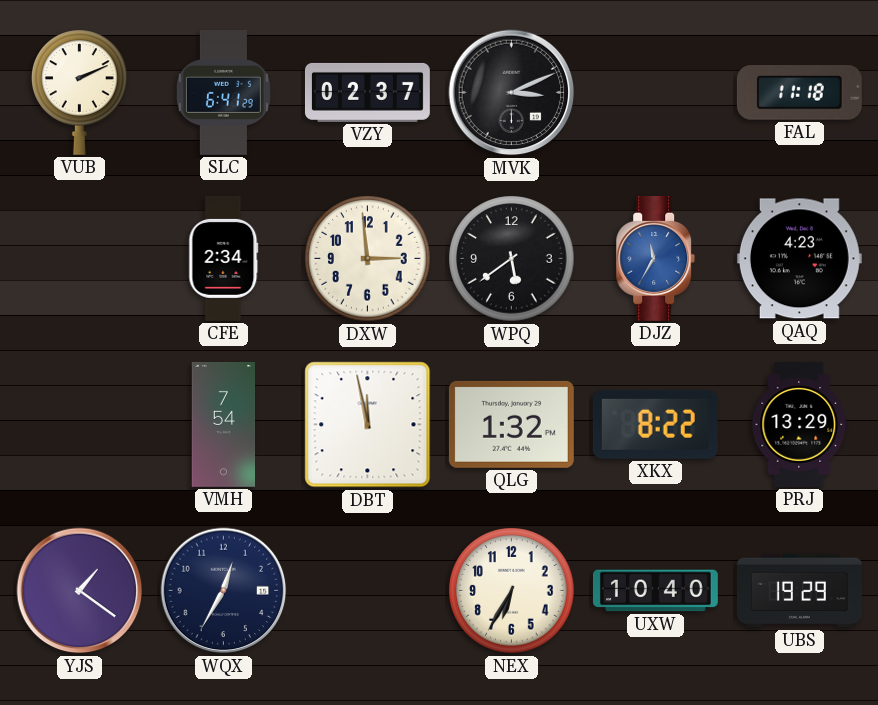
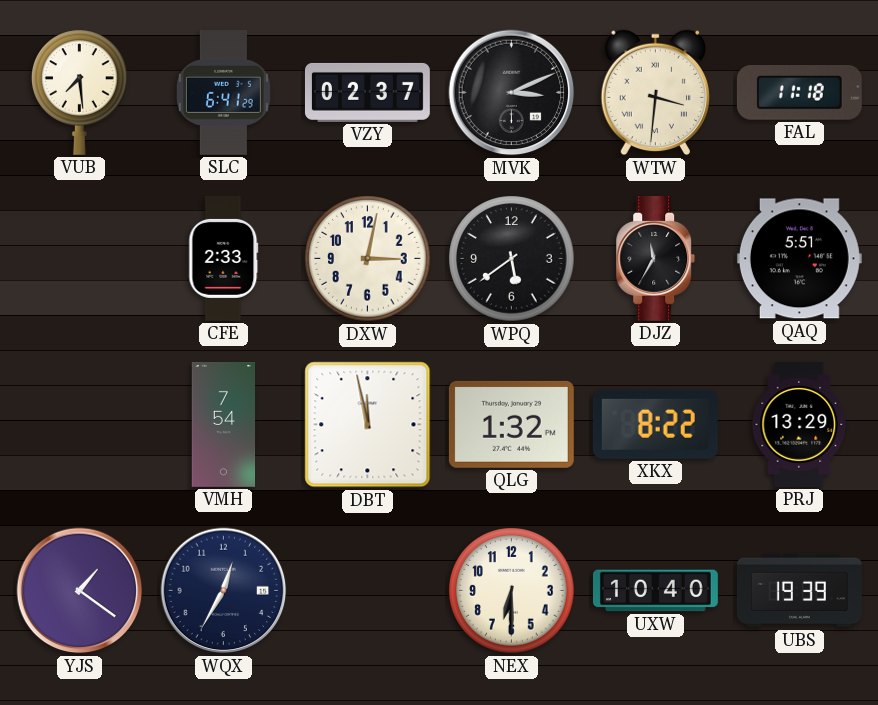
VUB: 2:11 -> 7:29
WTW: none -> 3:31
CFE: 2:34 -> 2:33
DXW: 2:59 -> 3:02
DJZ dial: blue -> black
QAQ: 4:23 -> 5:51
NEX: 6:35 -> 6:30
UBS: 19:29 -> 19:39
